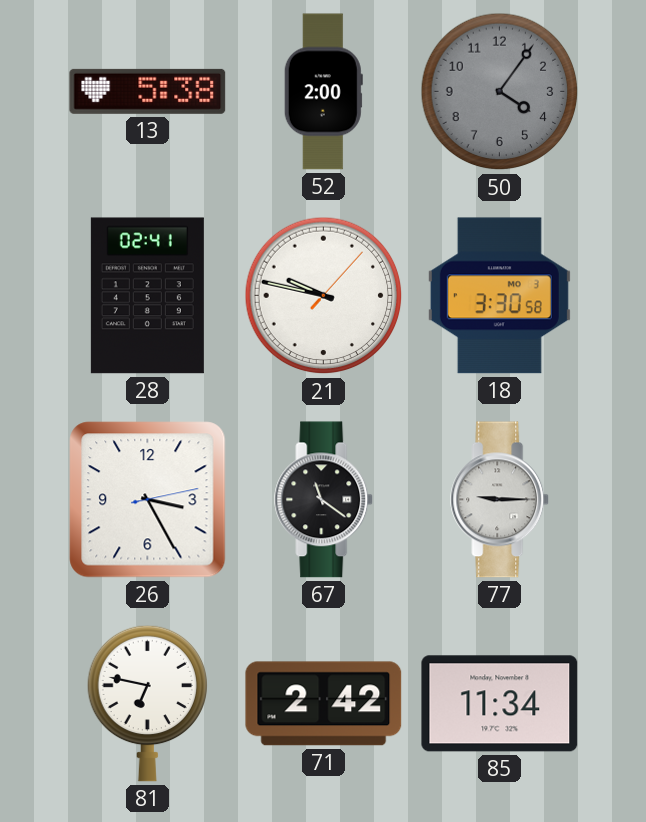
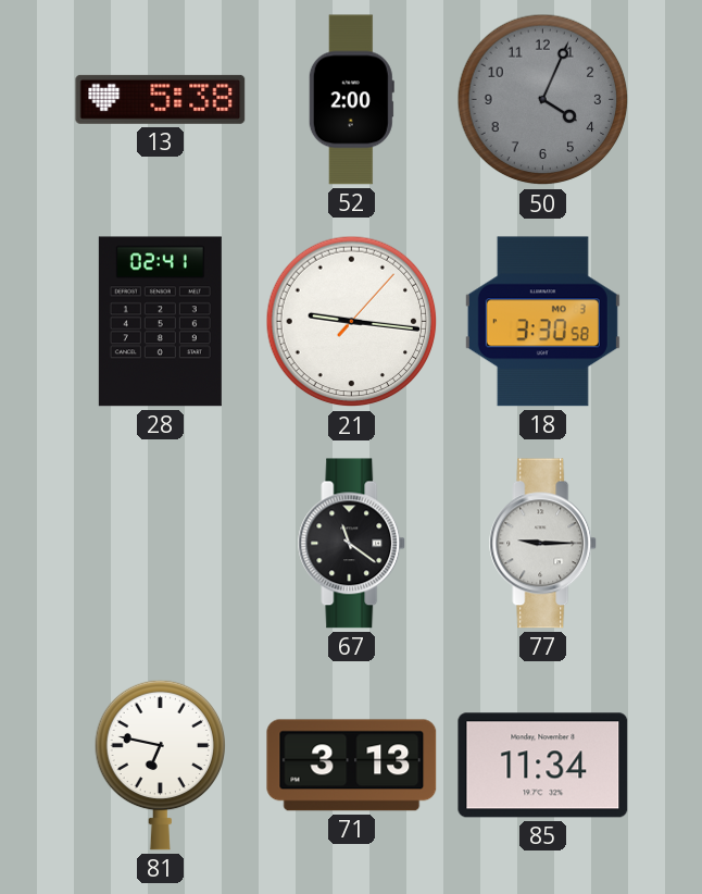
50: 4:06 -> 4:04
21: 9:47 -> 9:16
26: 3:25 -> none
71: 2:42 -> 3:13
